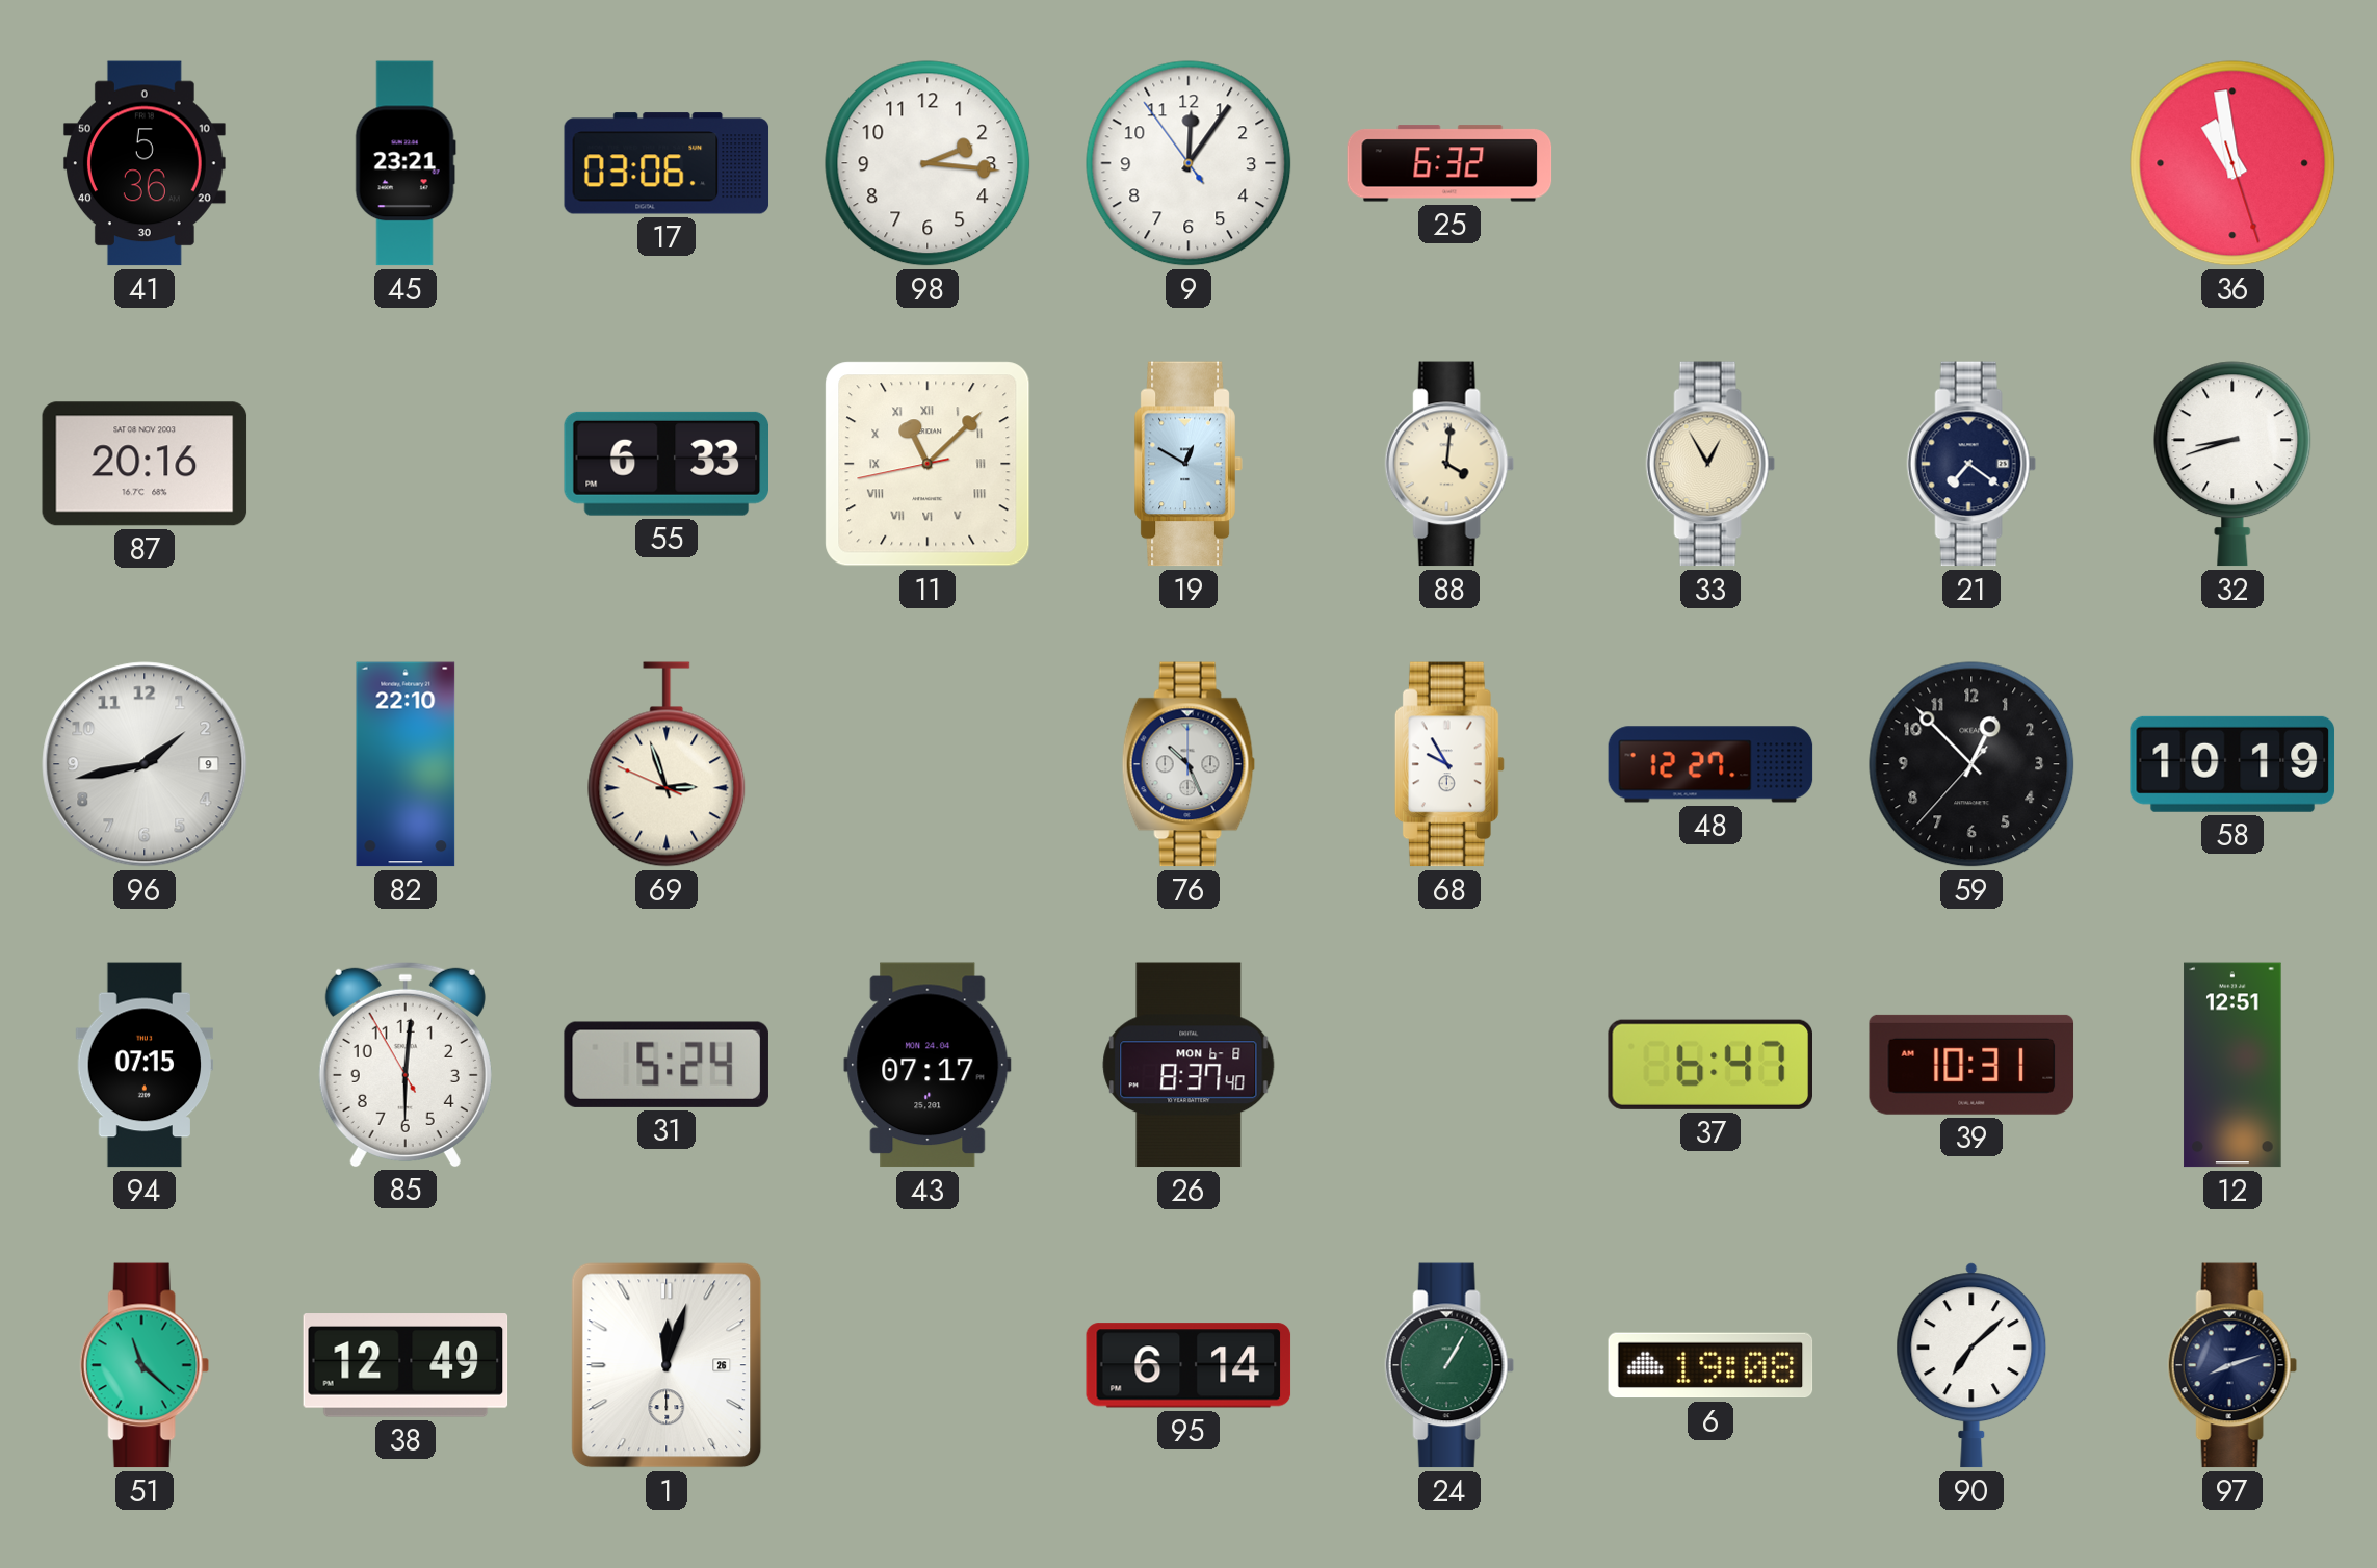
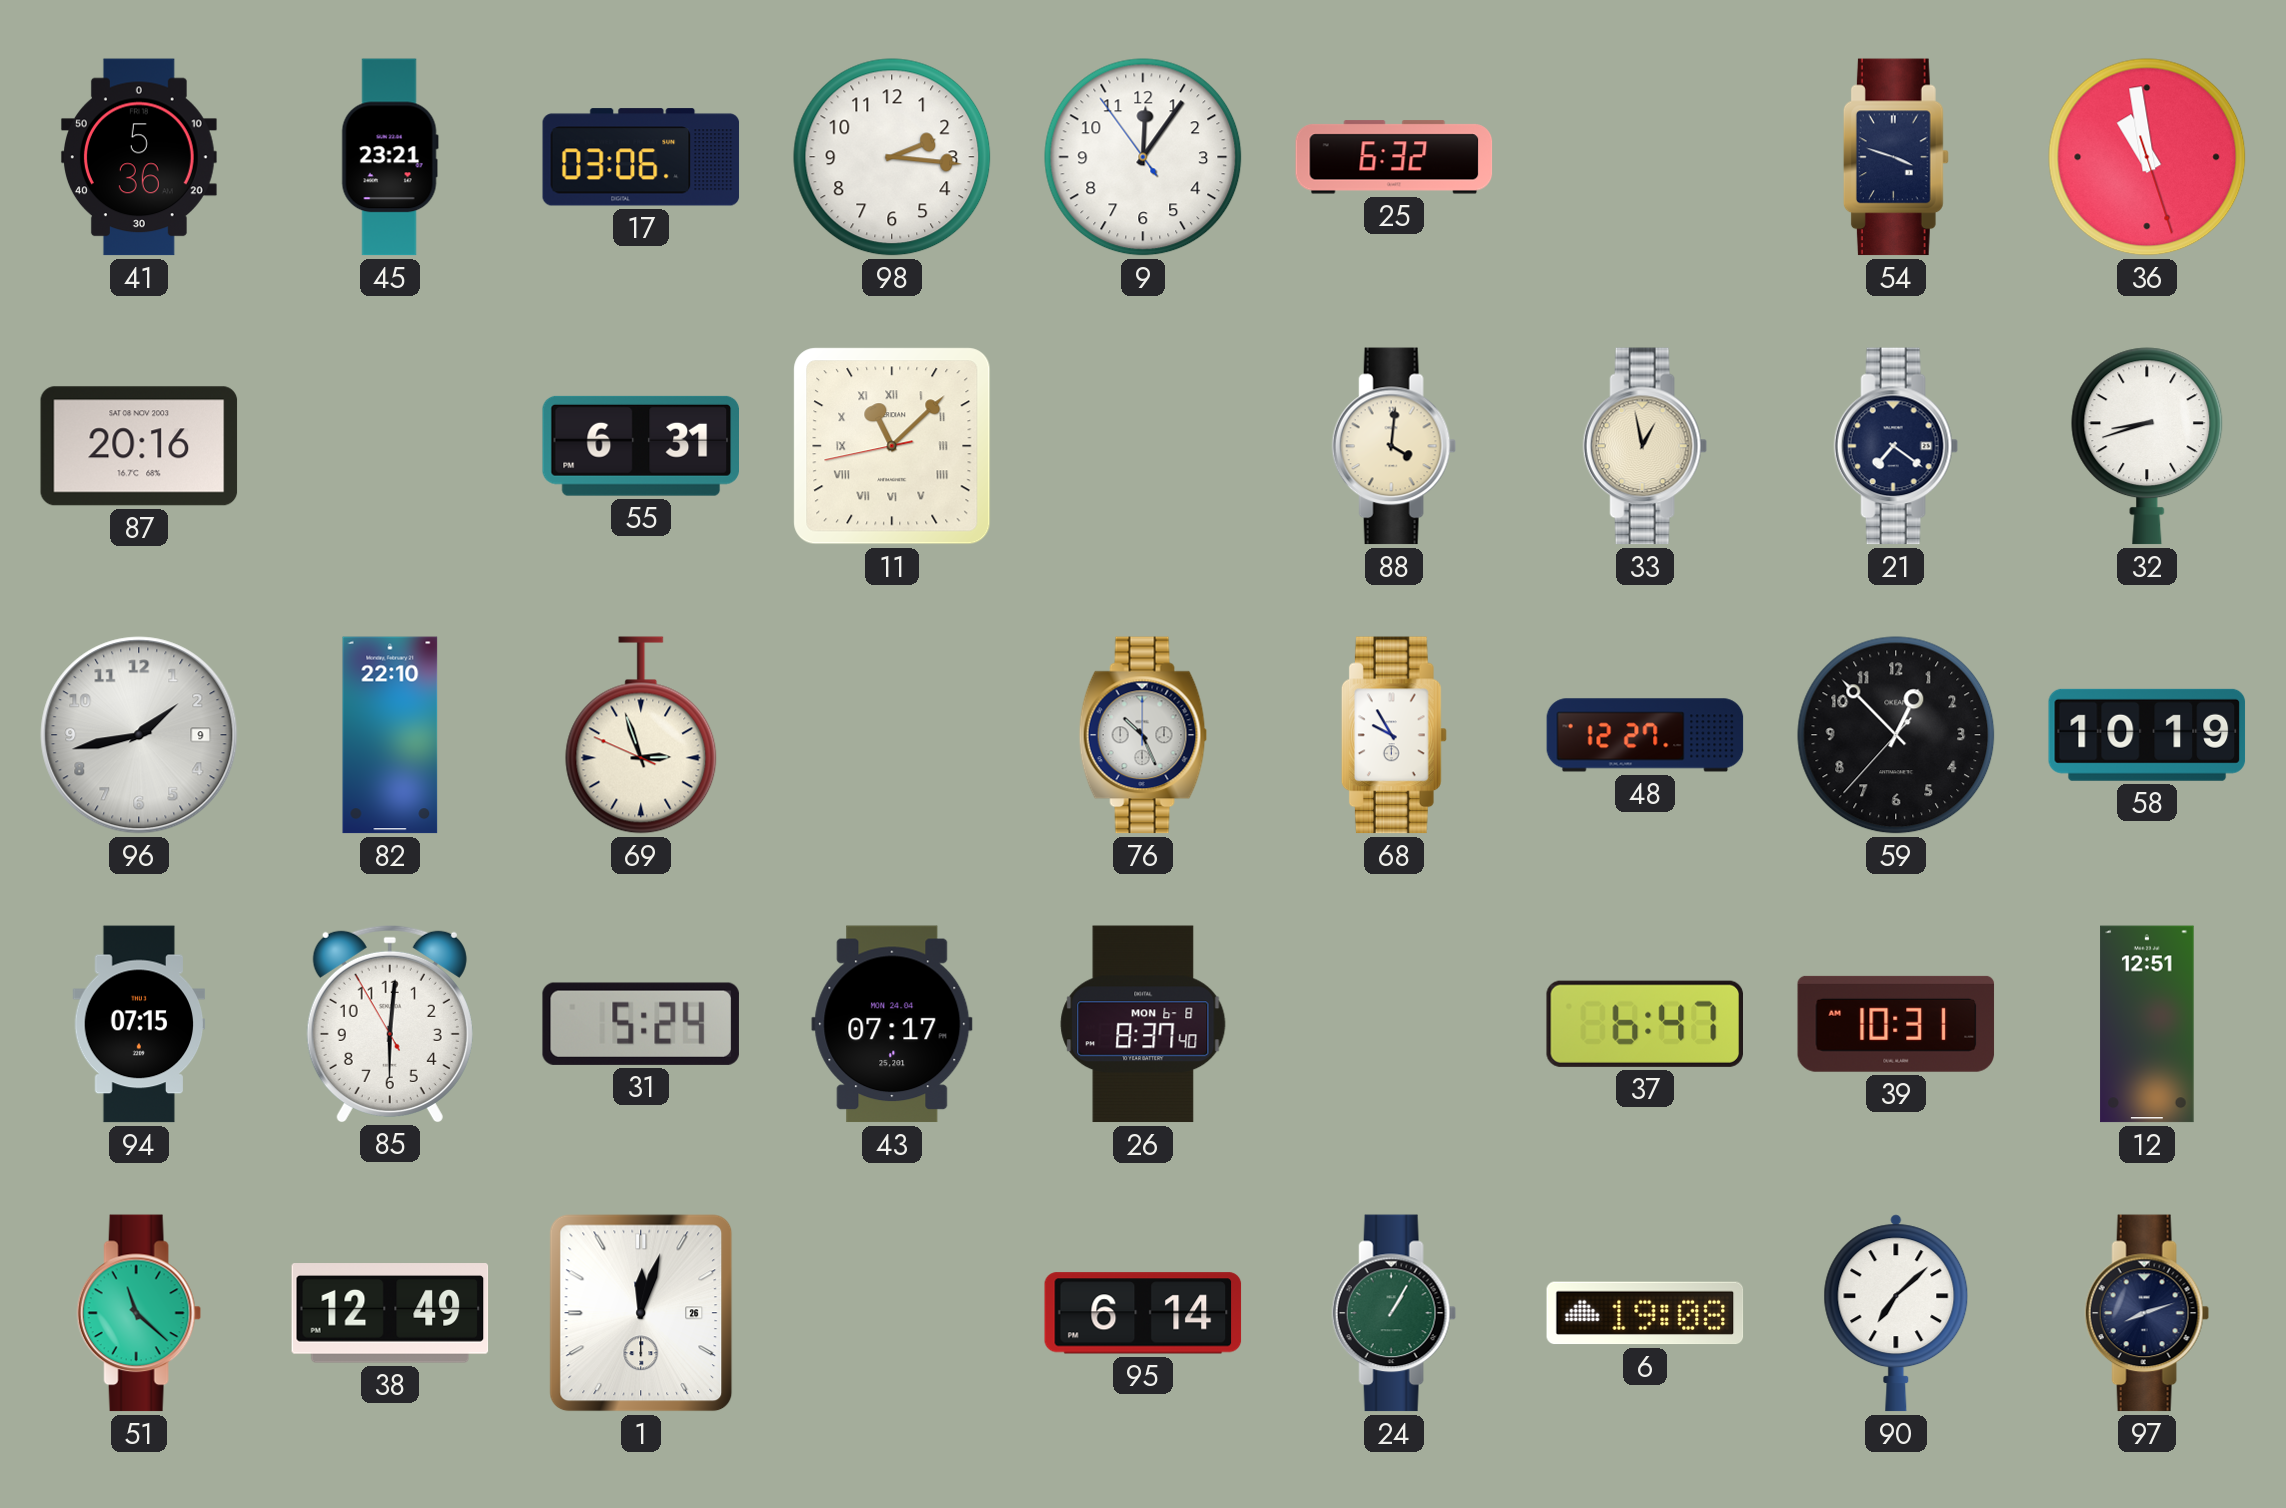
54: none -> 3:48
55: 6:33 -> 6:31
19: 12:50 -> none
33: 12:55 -> 12:58
